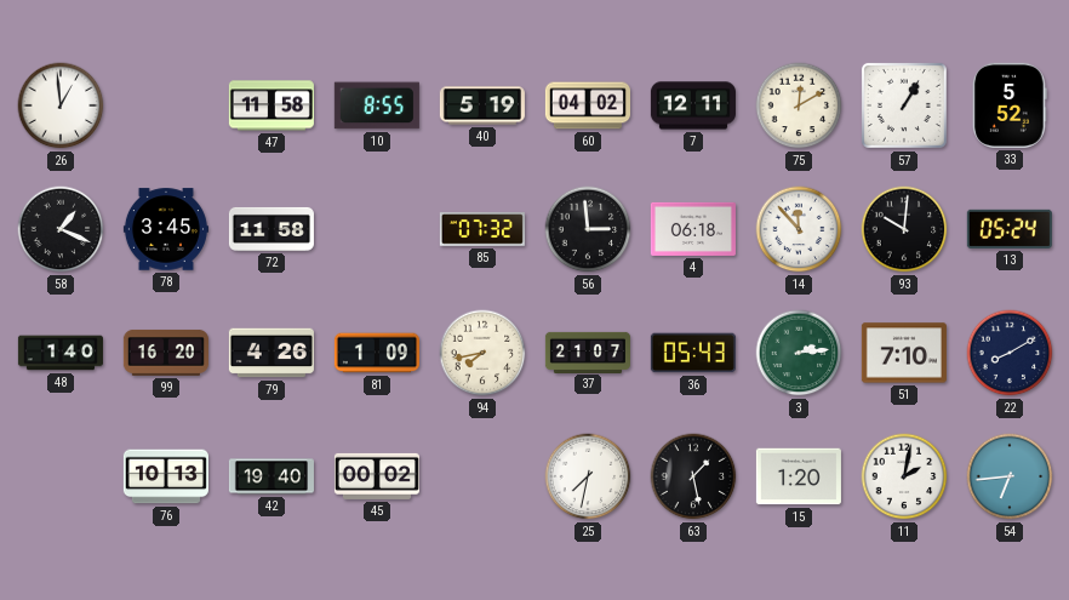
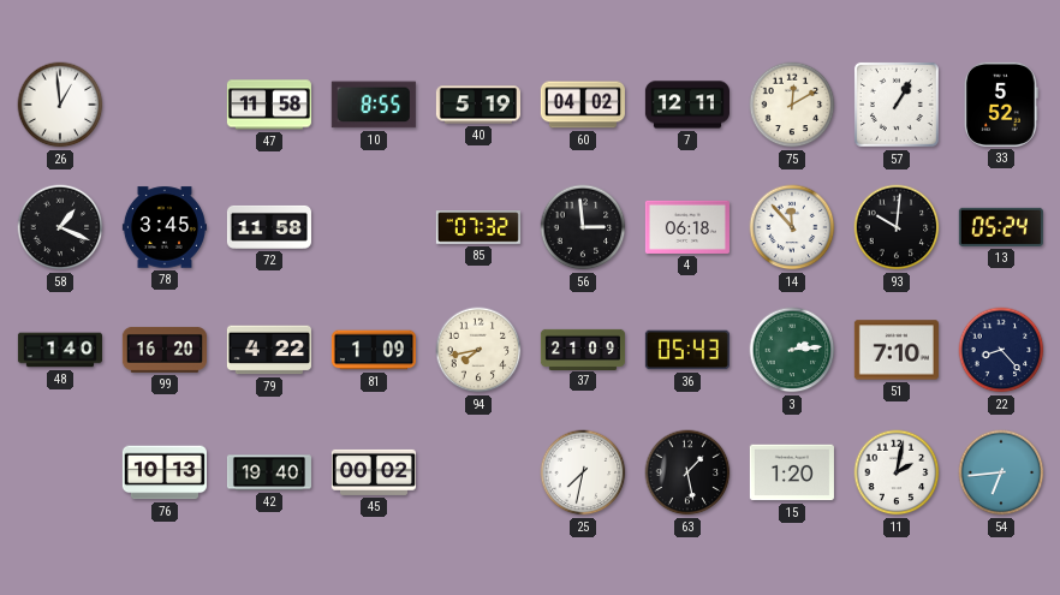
79: 4:26 -> 4:22
37: 21:07 -> 21:09
22: 8:10 -> 8:23
